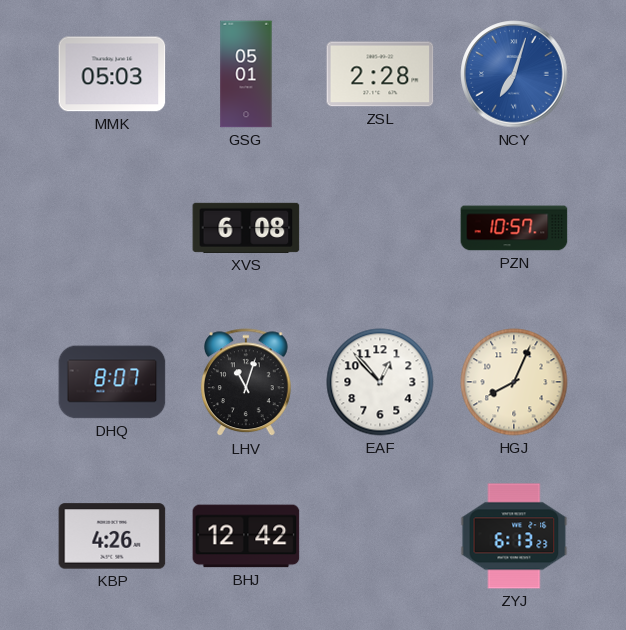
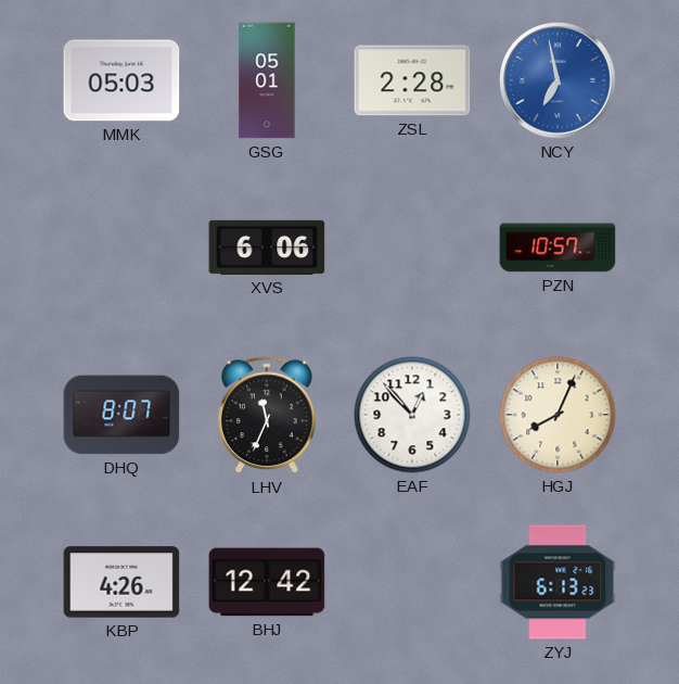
NCY: 7:03 -> 6:58
XVS: 6:08 -> 6:06
LHV: 11:03 -> 11:34
